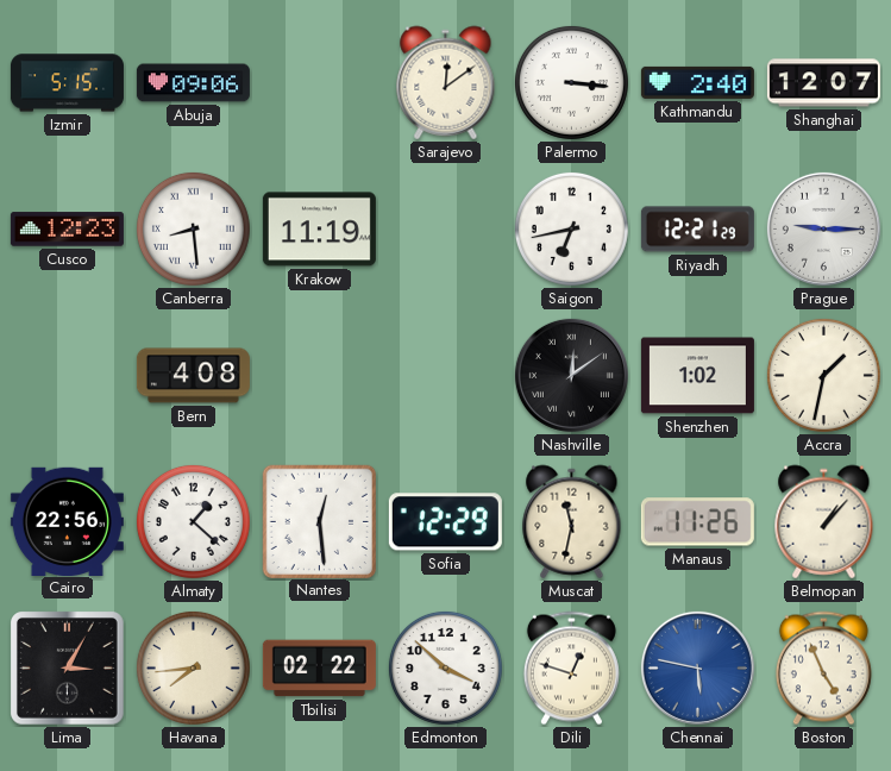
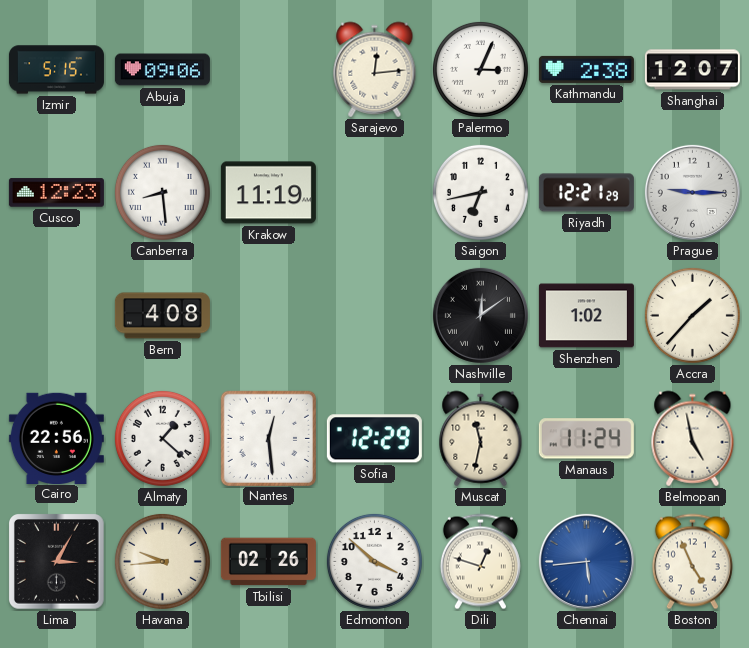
Sarajevo: 12:09 -> 12:14
Palermo: 3:16 -> 3:04
Kathmandu: 2:40 -> 2:38
Accra: 1:32 -> 1:37
Manaus: 11:26 -> 11:24
Belmopan: 1:07 -> 4:58
Havana: 7:44 -> 9:44
Tbilisi: 02:22 -> 02:26
Chennai: 5:47 -> 5:44
